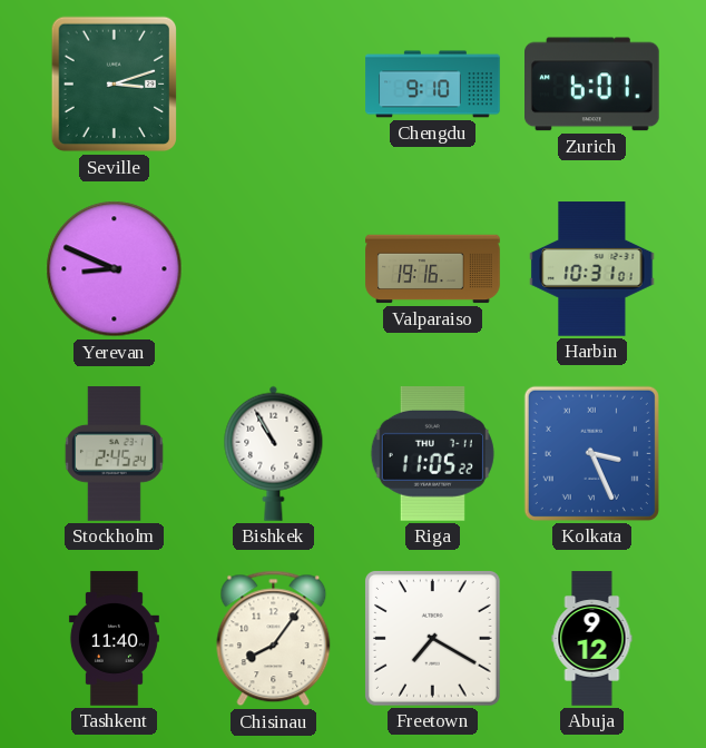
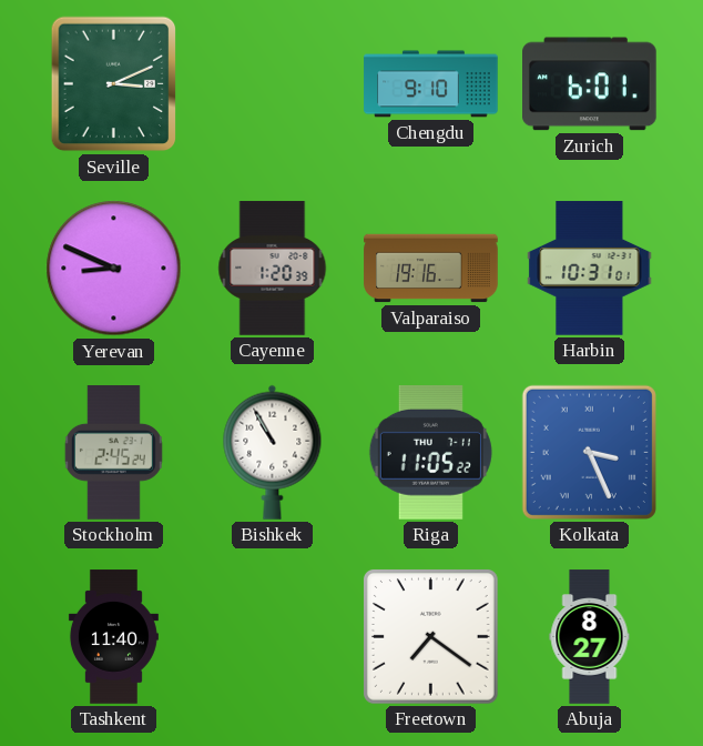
Seville: 3:12 -> 3:11
Cayenne: none -> 1:20
Chisinau: 8:06 -> none
Freetown: 7:20 -> 7:21
Abuja: 9:12 -> 8:27
